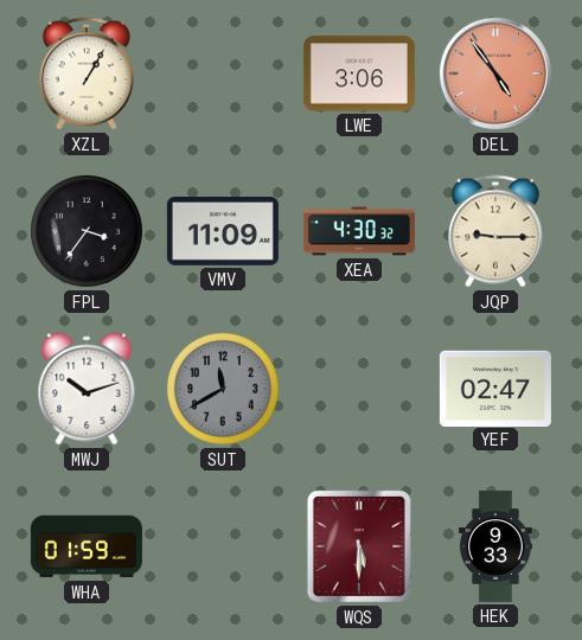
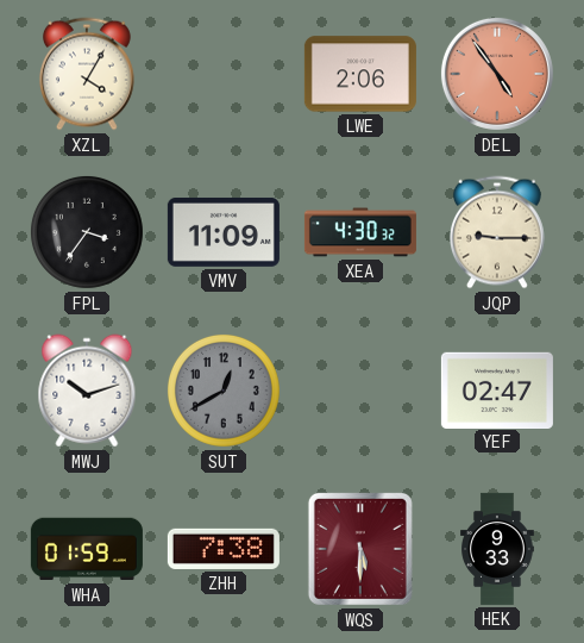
XZL: 1:05 -> 4:05
LWE: 3:06 -> 2:06
SUT: 11:40 -> 12:40
ZHH: none -> 7:38
